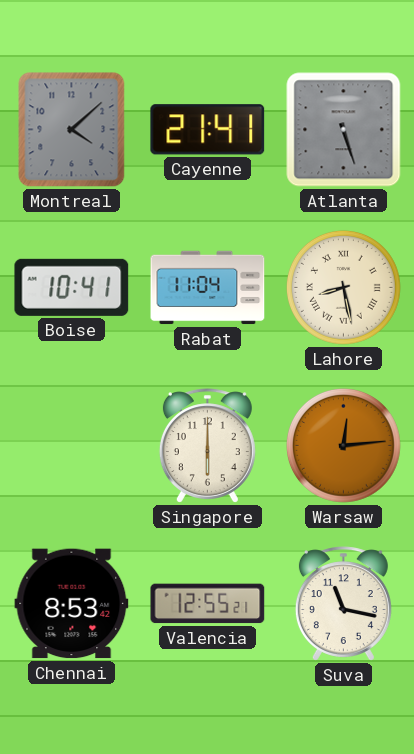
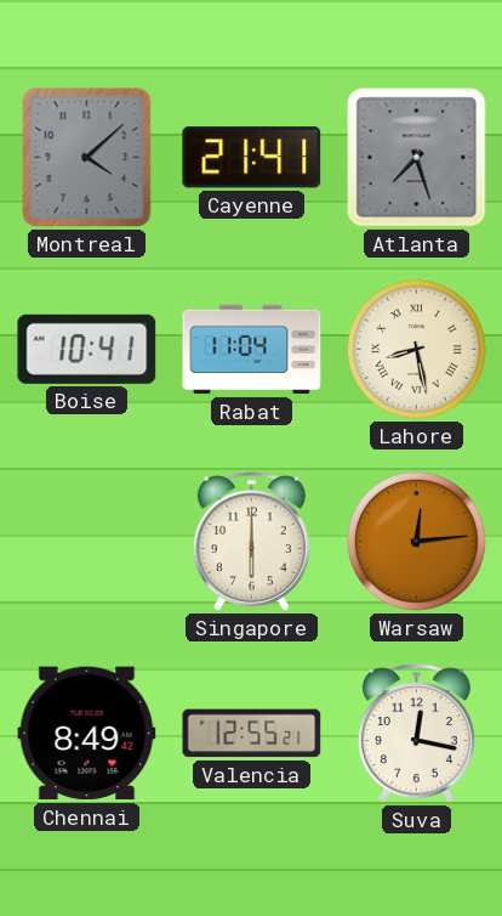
Atlanta: 5:27 -> 7:27
Chennai: 8:53 -> 8:49
Suva: 11:17 -> 12:17
